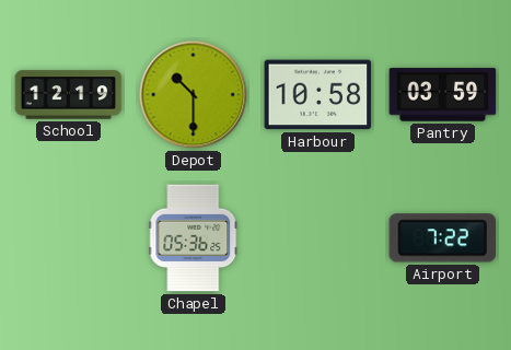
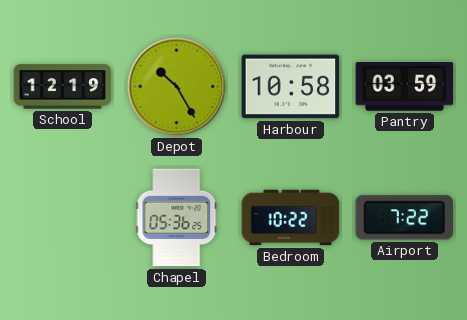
Depot: 10:30 -> 10:25
Bedroom: none -> 10:22
